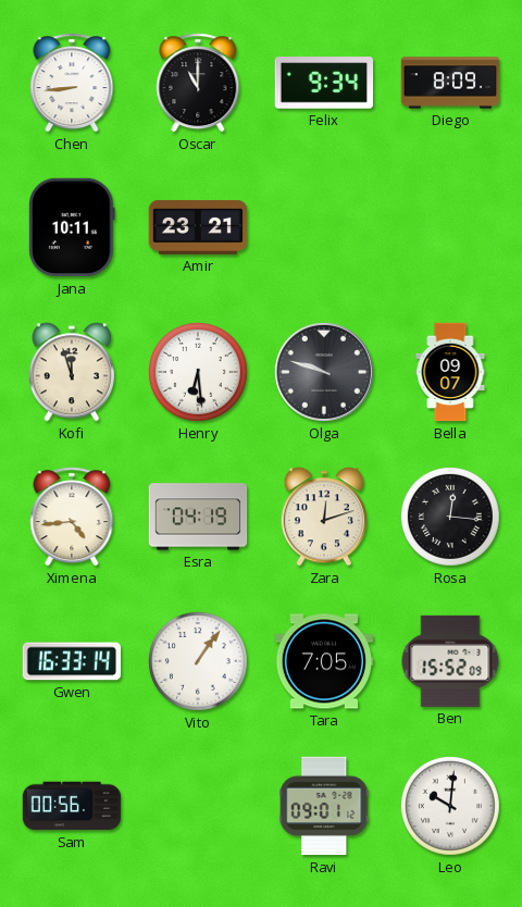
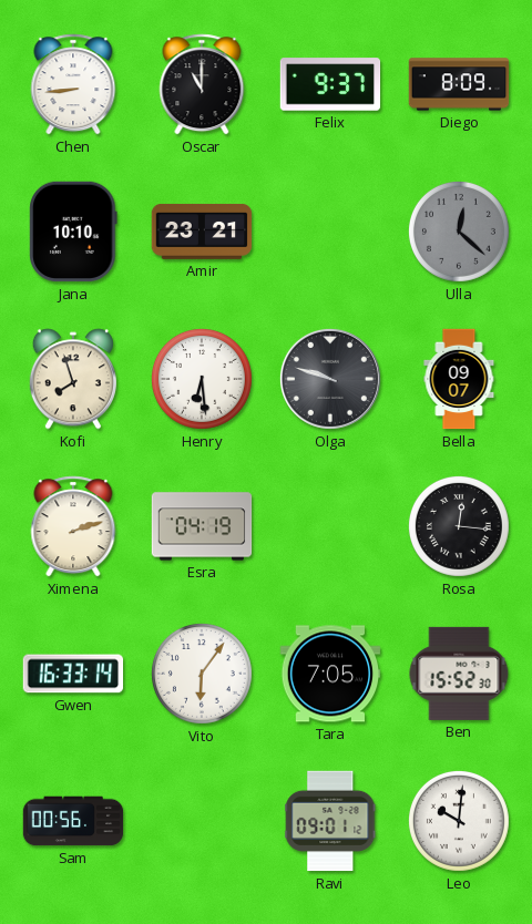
Felix: 9:34 -> 9:37
Jana: 10:11 -> 10:10
Ulla: none -> 12:22
Kofi: 11:57 -> 7:57
Ximena: 4:44 -> 2:12
Zara: 12:12 -> none
Vito: 1:06 -> 6:06
Ben: 15:52:09 -> 15:52:30
